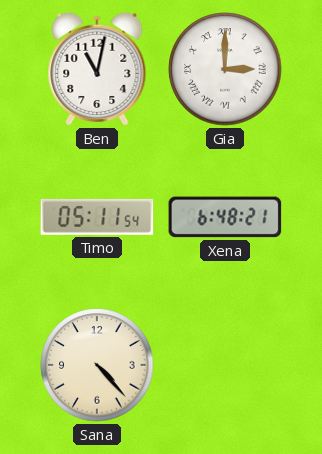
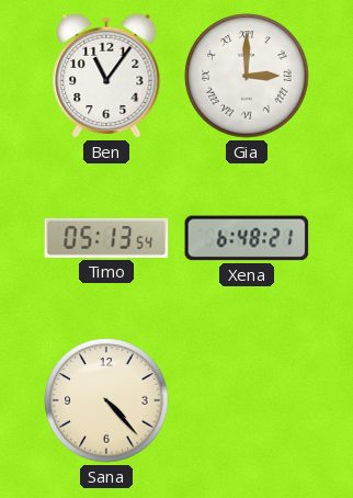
Ben: 11:02 -> 11:06
Timo: 05:11 -> 05:13
